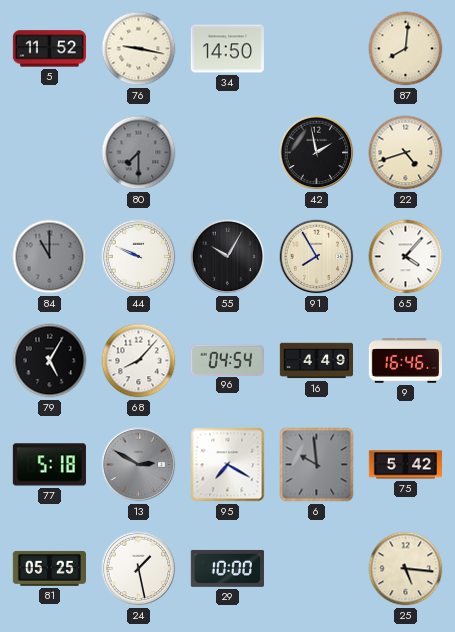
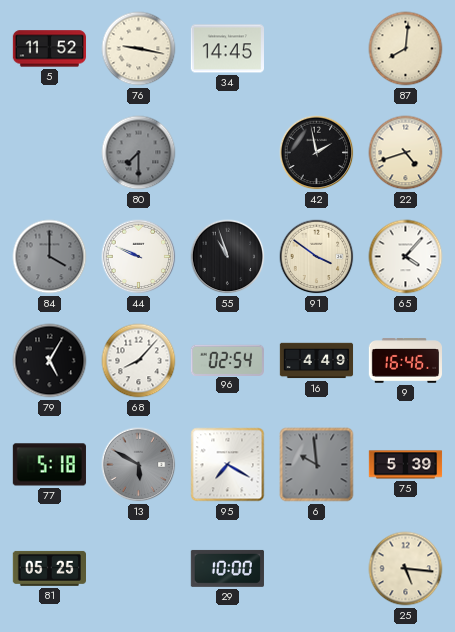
34: 14:50 -> 14:45
84: 11:00 -> 4:00
55: 10:05 -> 10:57
91: 7:55 -> 3:51
96: 04:54 -> 02:54
13: 2:50 -> 5:50
75: 5:42 -> 5:39
24: 1:28 -> none
